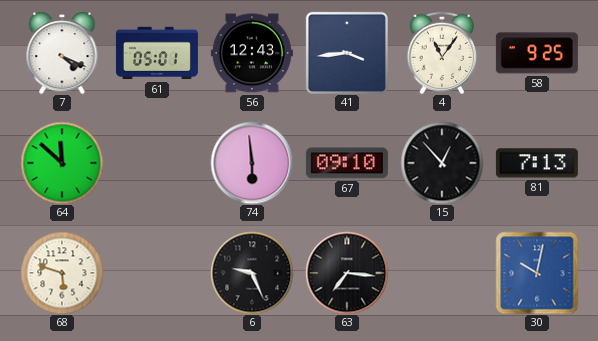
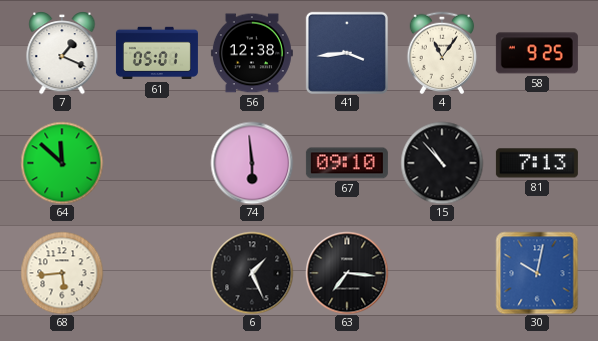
7: 4:19 -> 1:19
56: 12:43 -> 12:38
15: 12:53 -> 10:53
68: 5:48 -> 5:44
6: 9:26 -> 1:26
